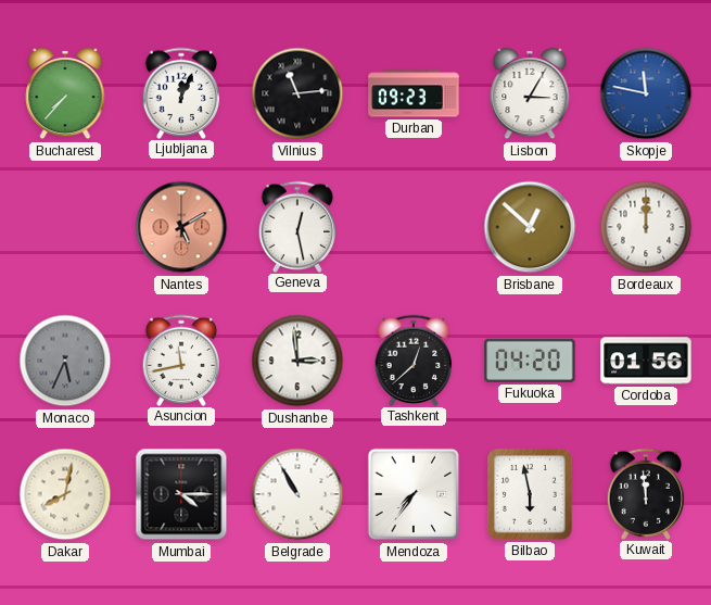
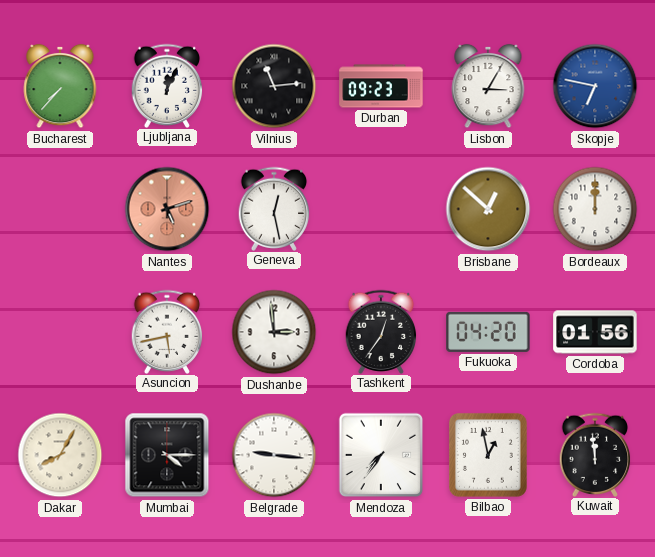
Skopje: 11:47 -> 6:47
Nantes: 5:10 -> 5:12
Monaco: 5:34 -> none
Asuncion: 11:43 -> 5:43
Tashkent: 12:38 -> 12:36
Dakar: 8:02 -> 8:05
Belgrade: 10:55 -> 9:16
Bilbao: 5:58 -> 12:58
